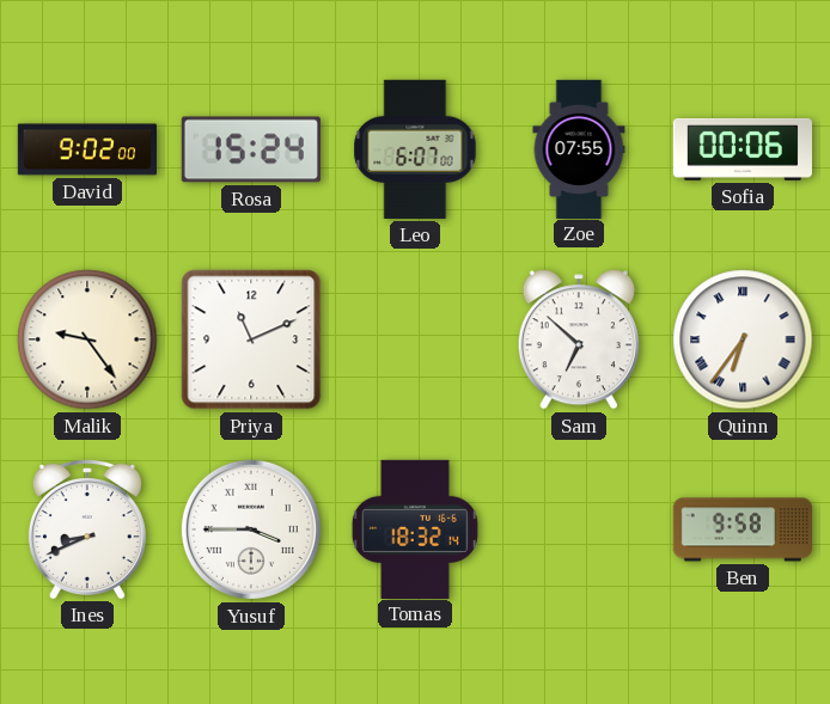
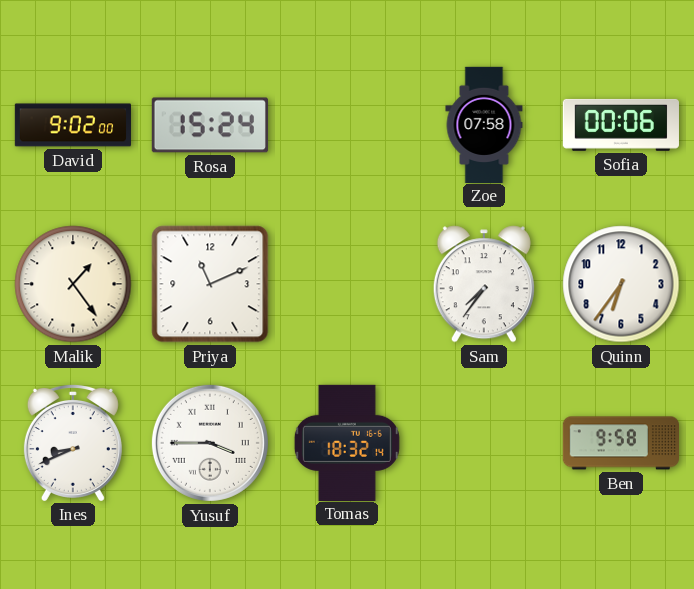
Leo: 6:07 -> none
Zoe: 07:55 -> 07:58
Malik: 9:24 -> 1:24
Sam: 6:52 -> 7:36
Quinn numerals: Roman -> Arabic
